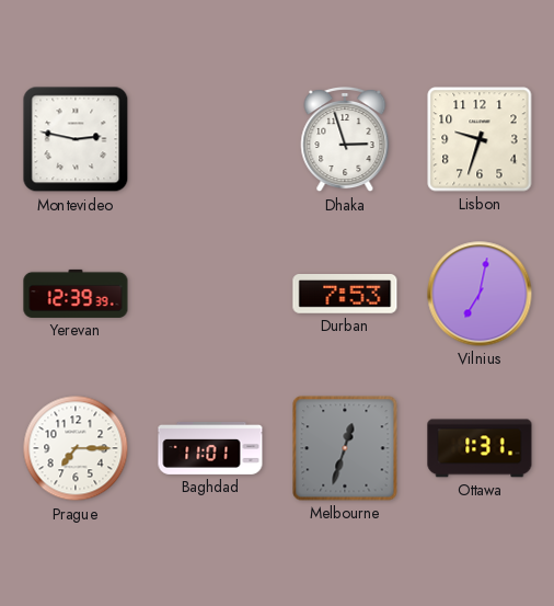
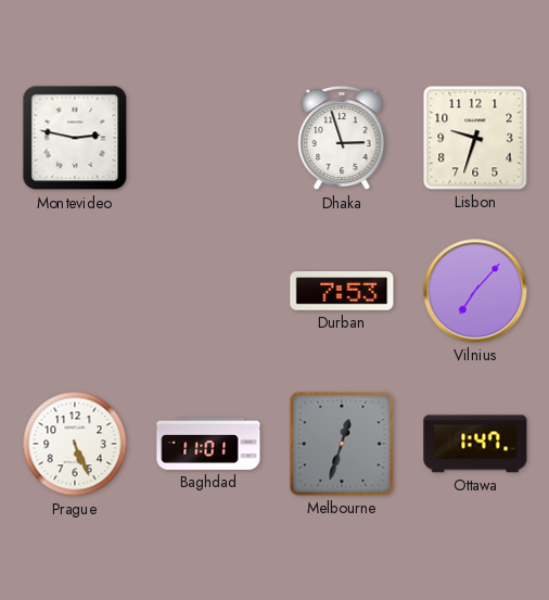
Yerevan: 12:39 -> none
Vilnius: 7:02 -> 7:07
Prague: 7:15 -> 5:26
Ottawa: 1:31 -> 1:47
